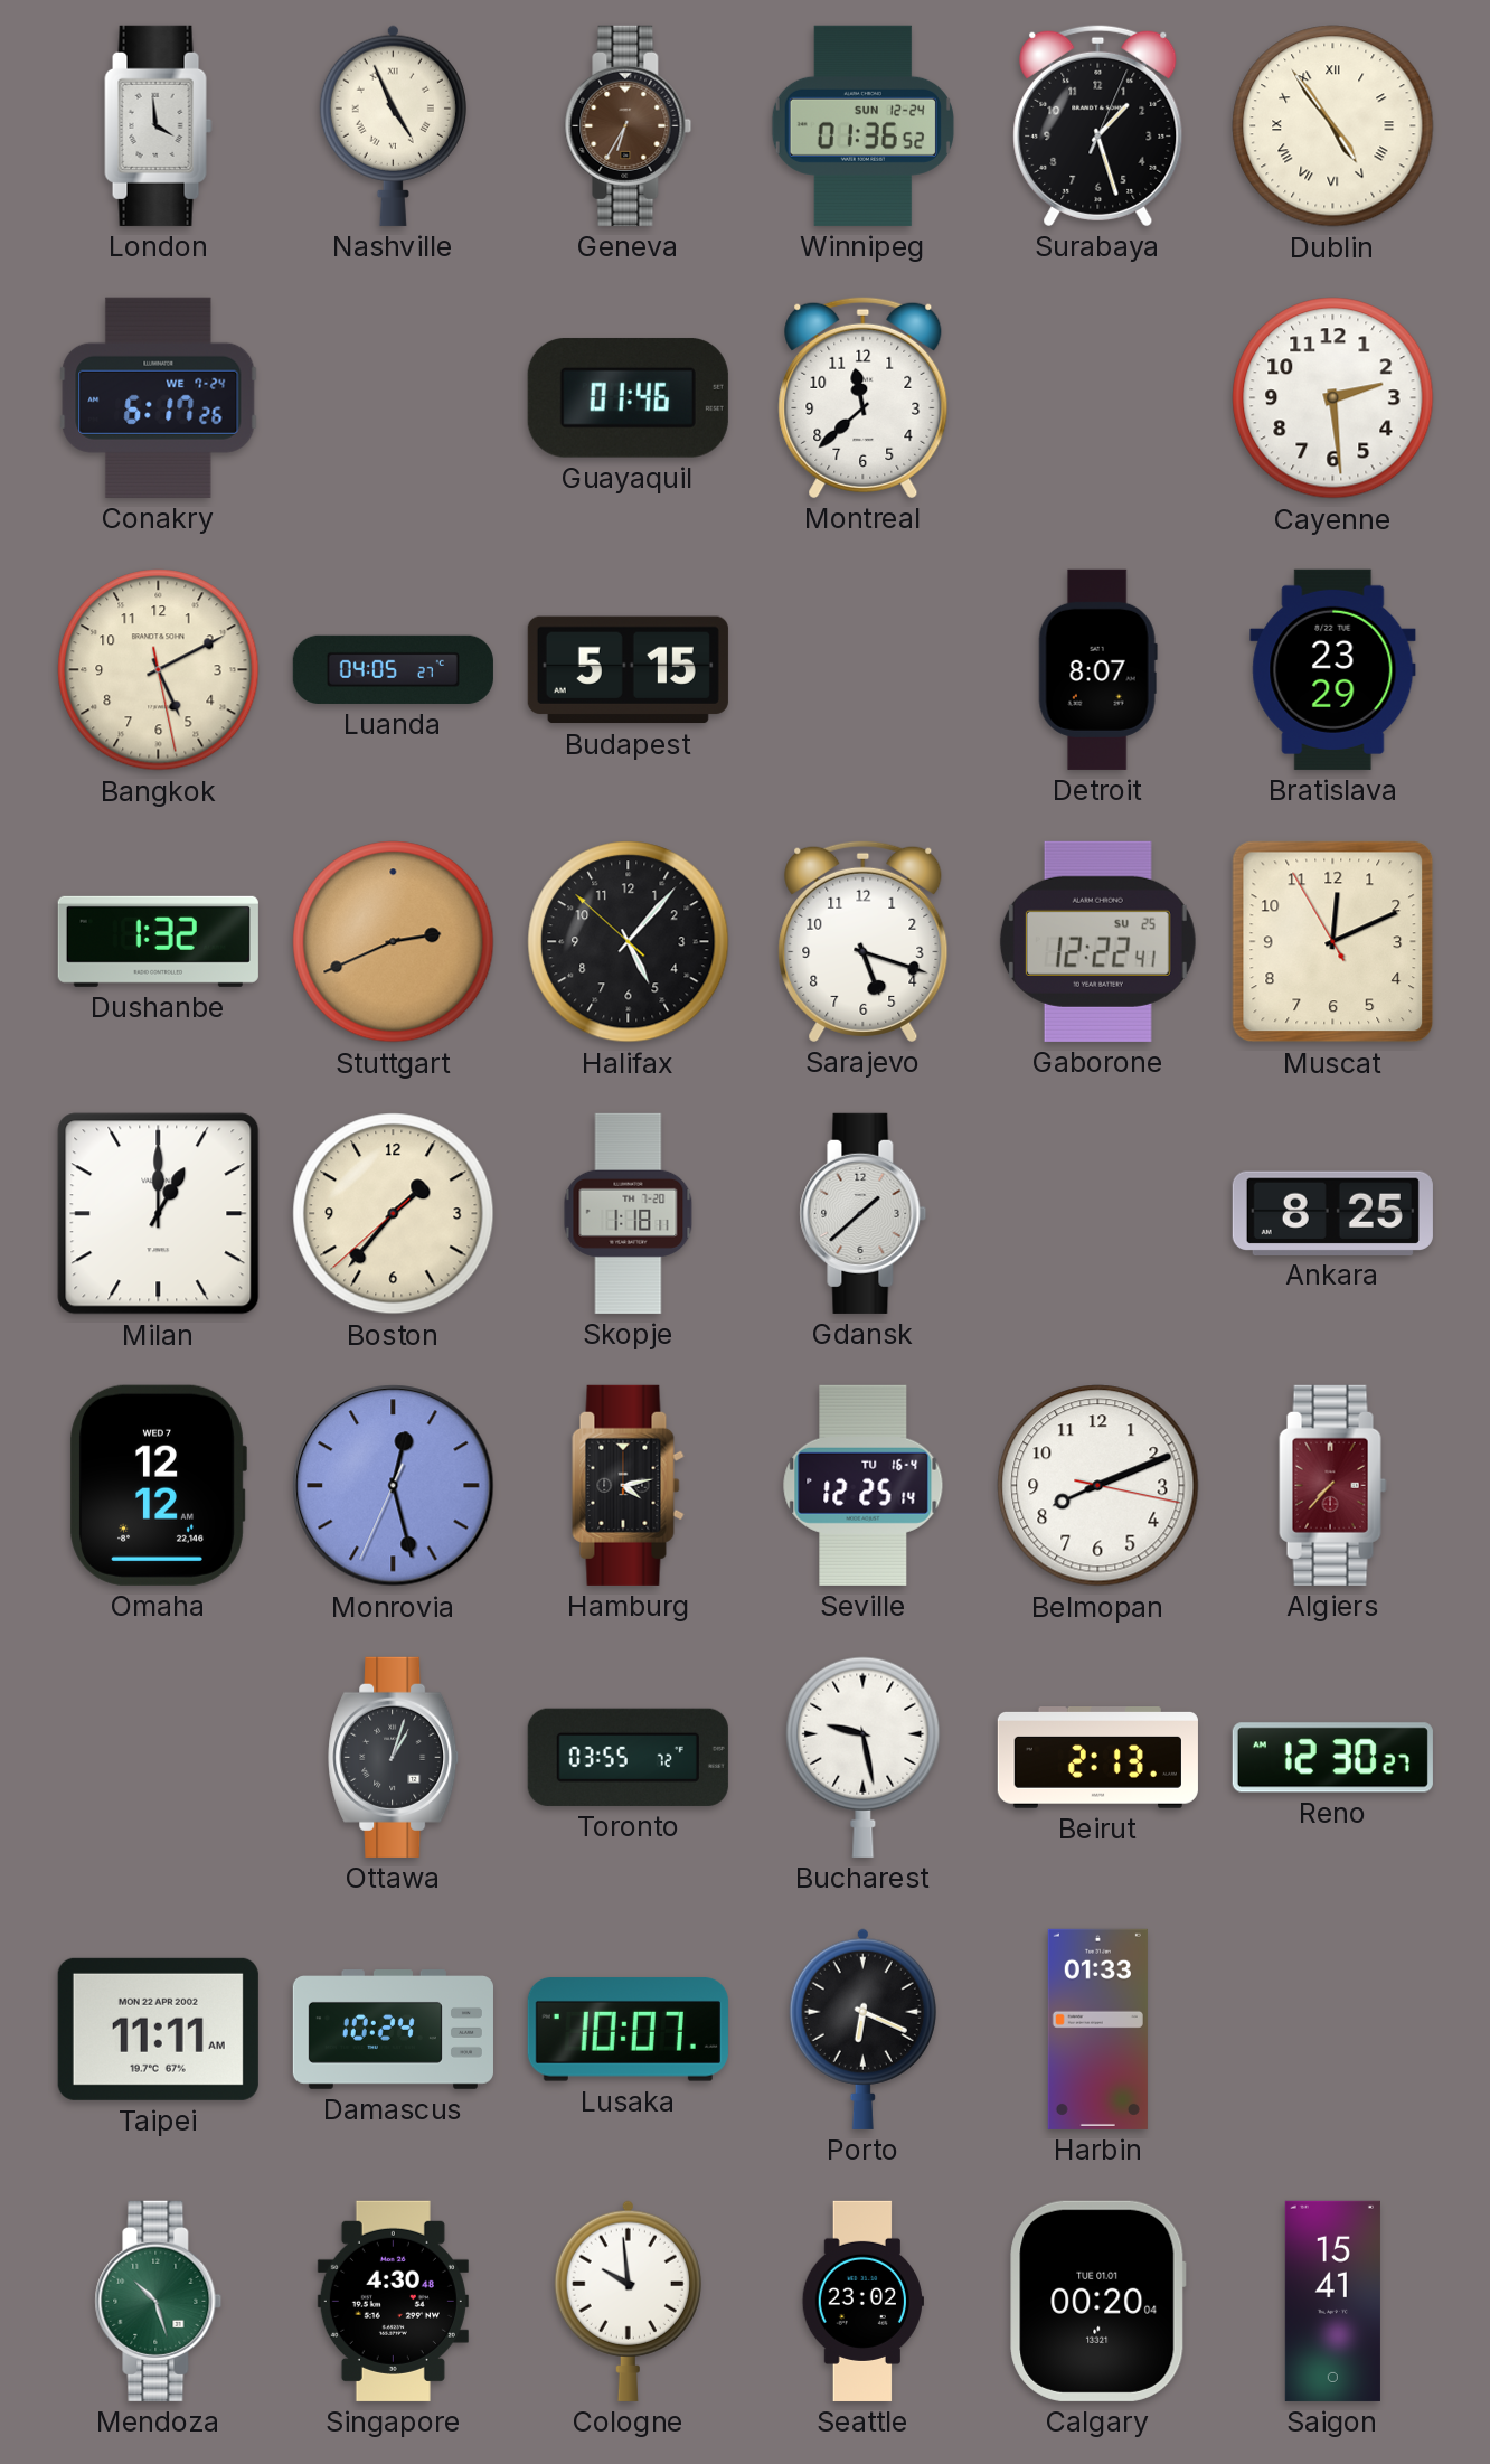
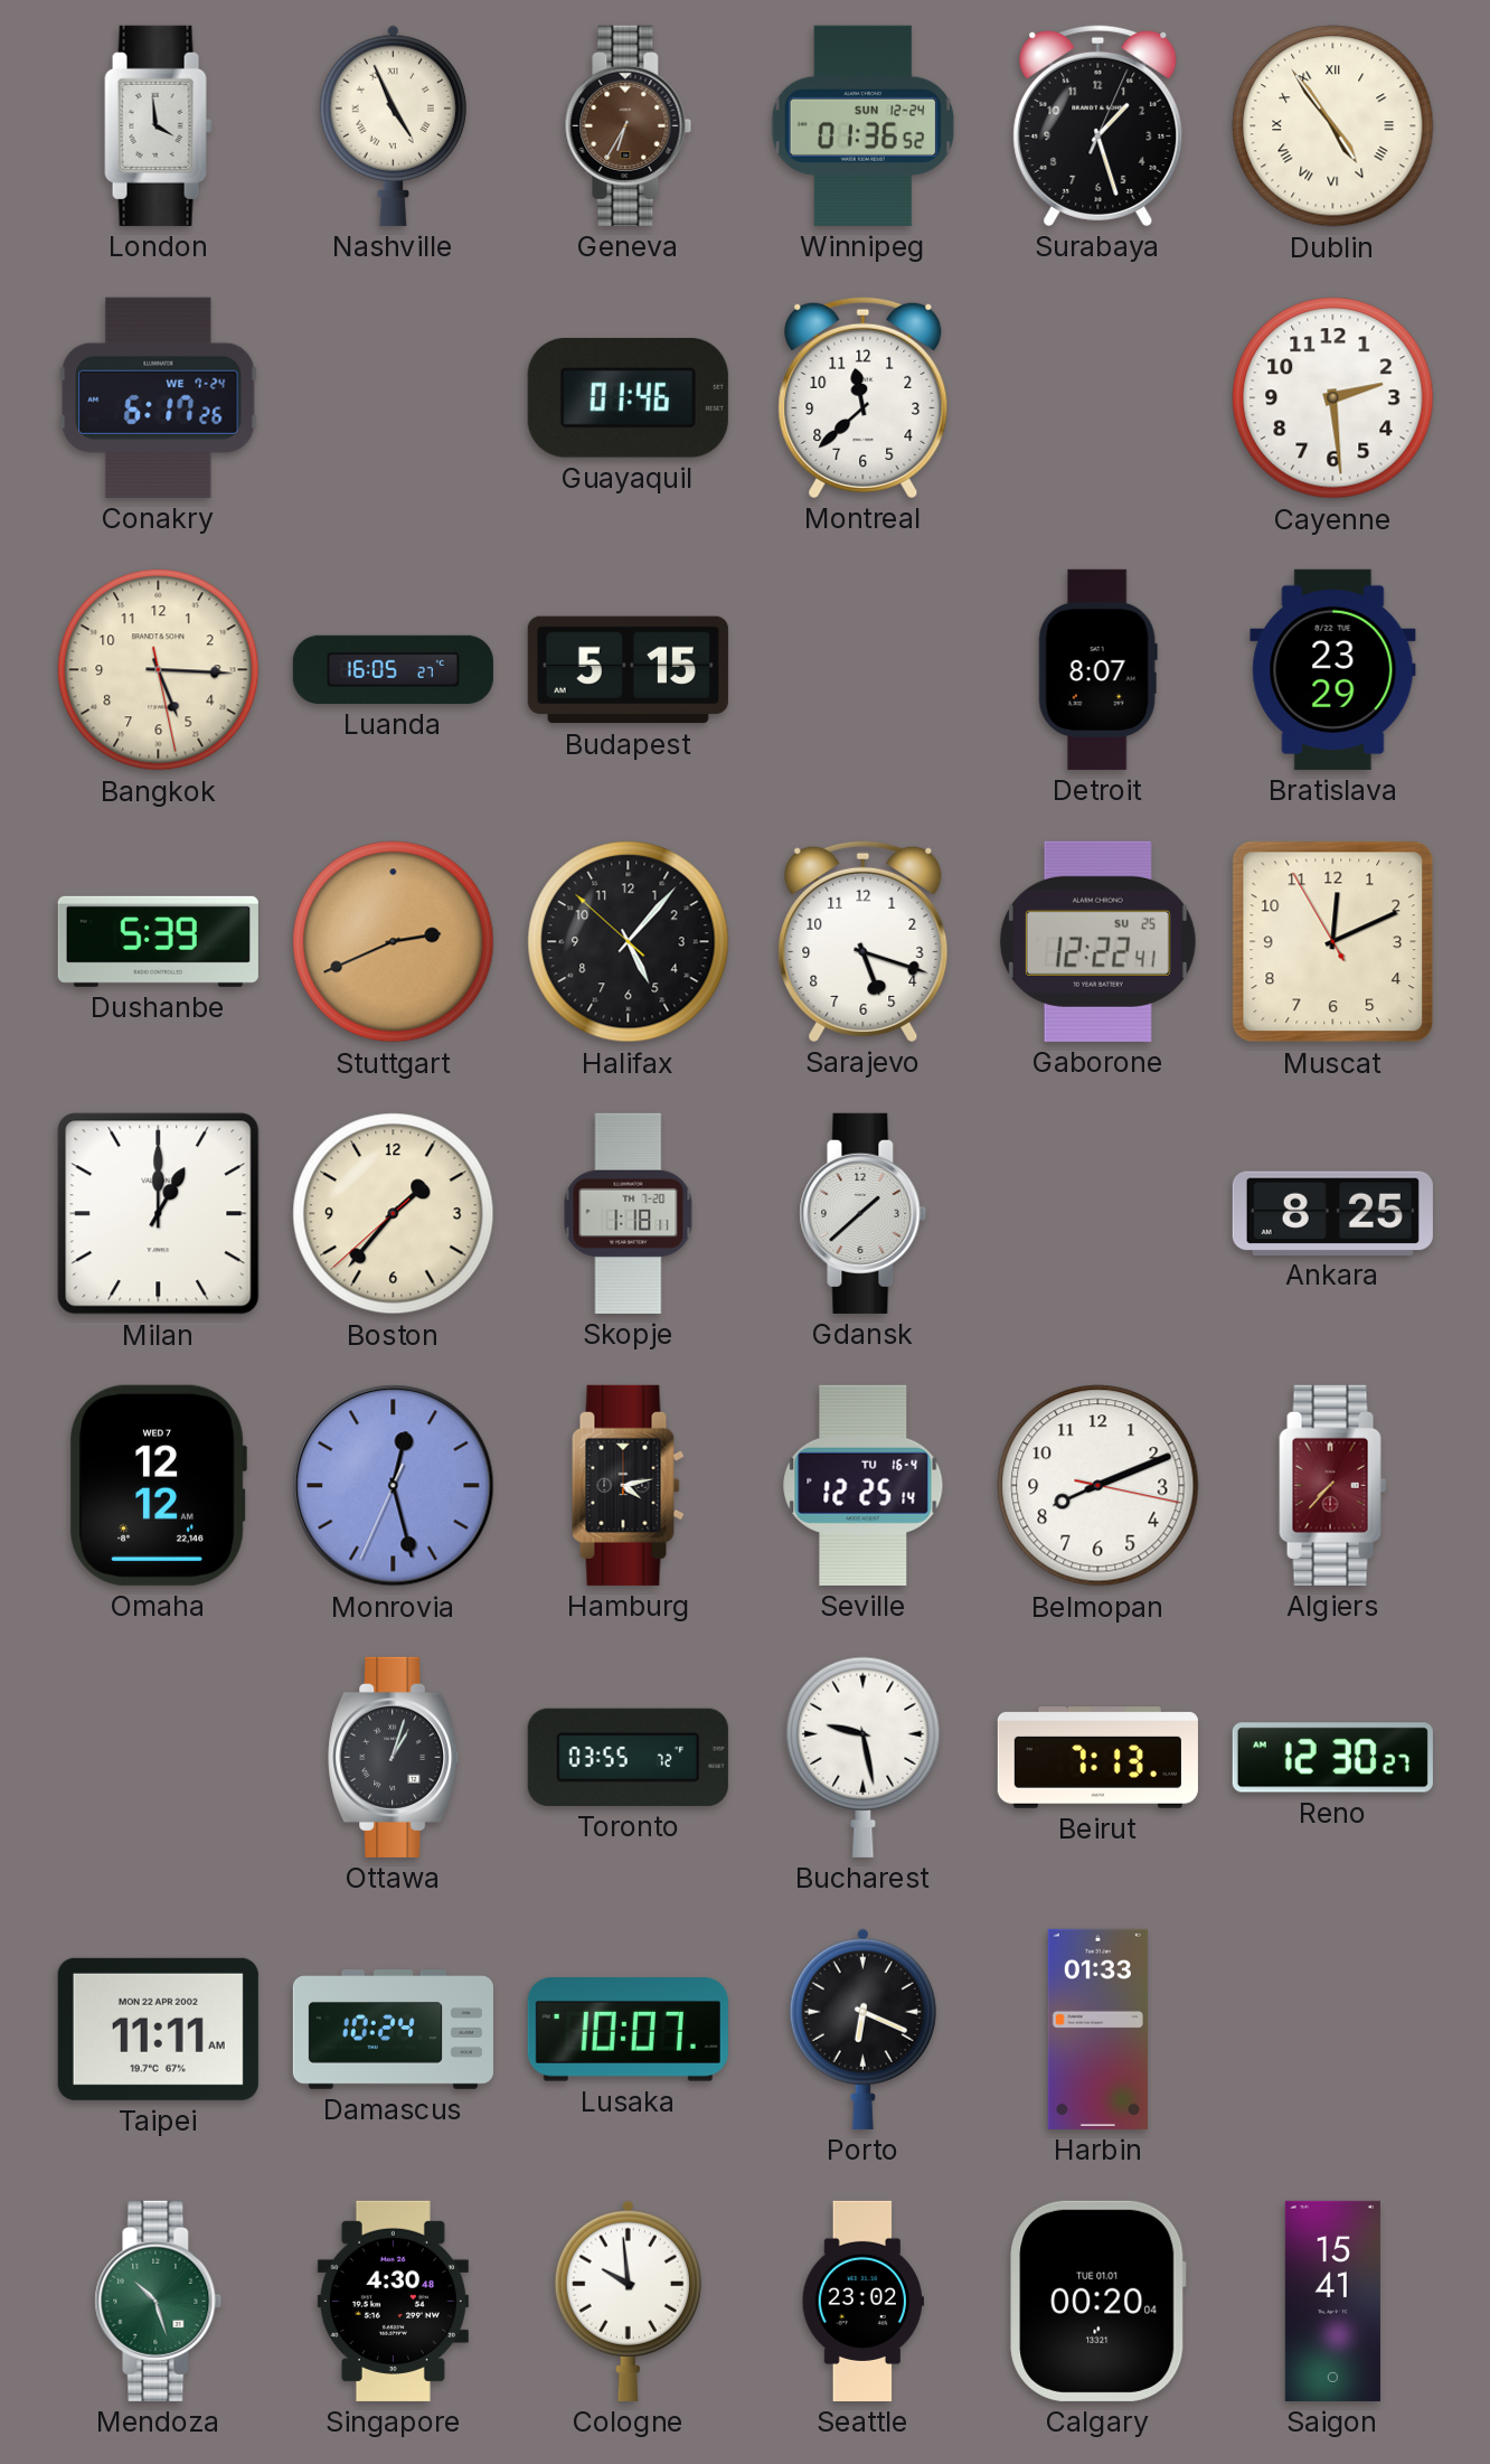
Bangkok: 5:10 -> 5:15
Luanda: 04:05 -> 16:05
Dushanbe: 1:32 -> 5:39
Beirut: 2:13 -> 7:13
